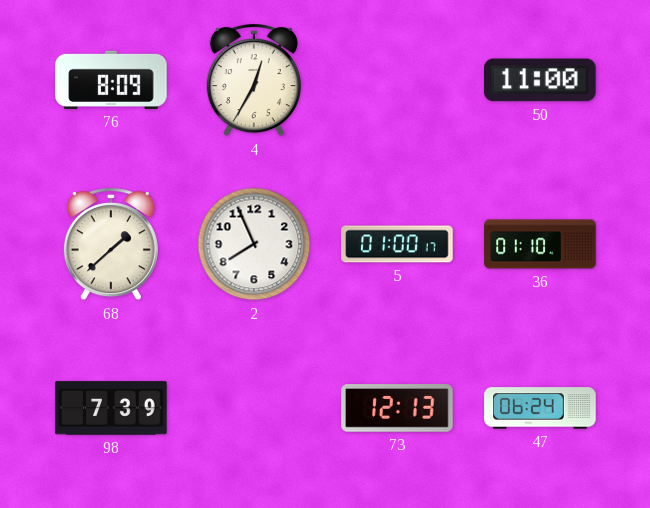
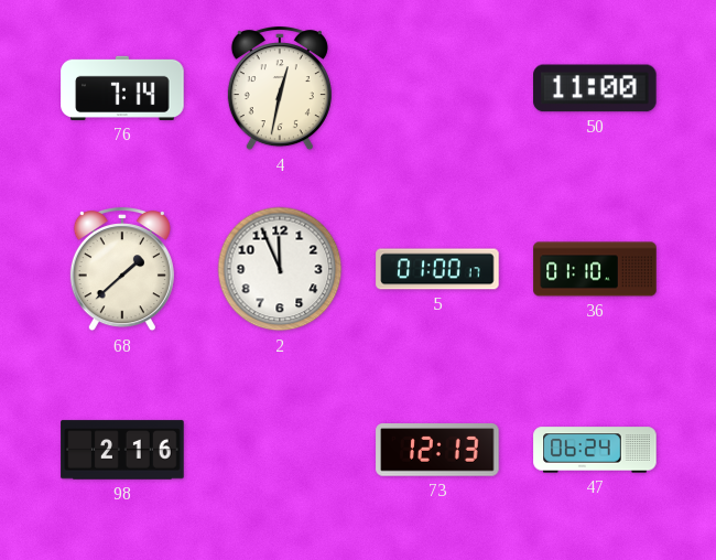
76: 8:09 -> 7:14
4: 12:35 -> 12:32
2: 7:56 -> 11:56
98: 7:39 -> 2:16
